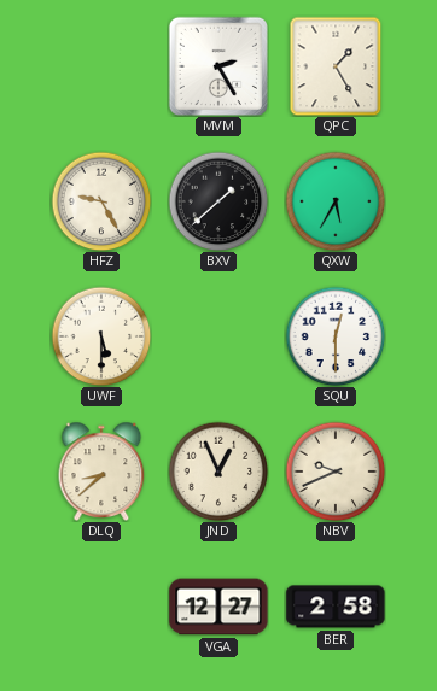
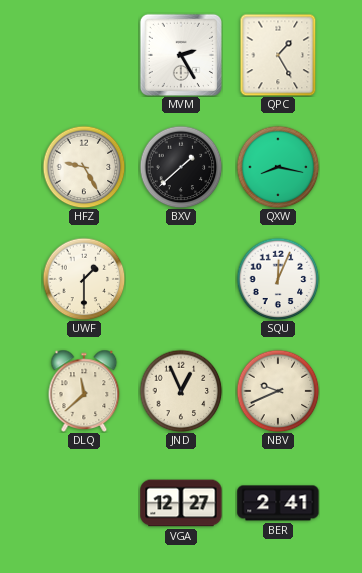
QXW: 5:35 -> 8:17
UWF: 5:30 -> 1:30
SQU: 12:30 -> 12:04
DLQ: 8:38 -> 11:38
BER: 2:58 -> 2:41
